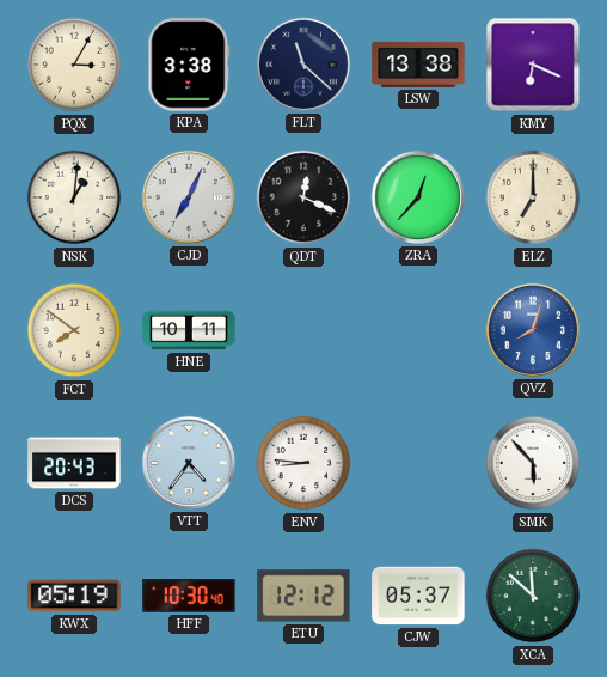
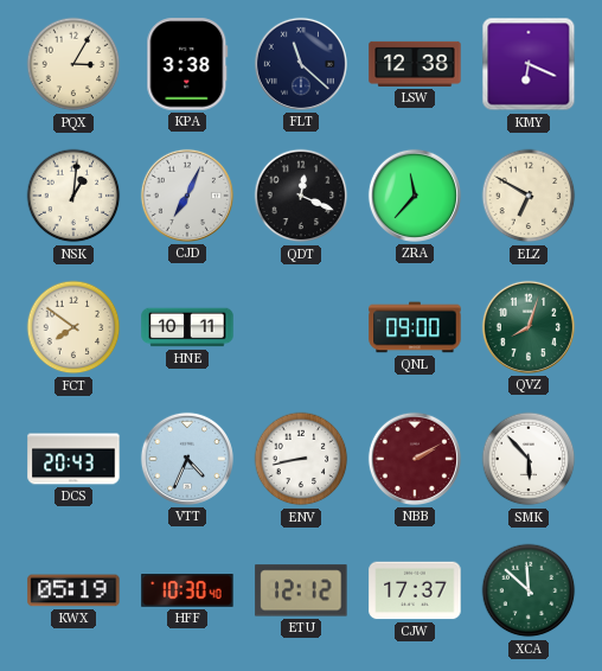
LSW: 13:38 -> 12:38
ZRA: 12:37 -> 11:37
ELZ: 7:00 -> 6:50
QNL: none -> 09:00
QVZ dial: blue -> green
VTT: 4:36 -> 4:34
ENV: 8:46 -> 8:43
NBB: none -> 2:10
CJW: 05:37 -> 17:37
